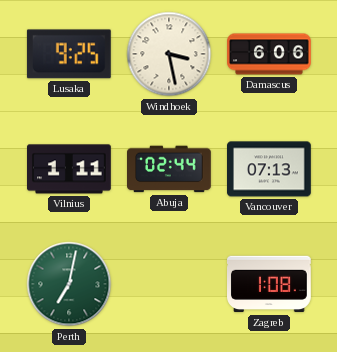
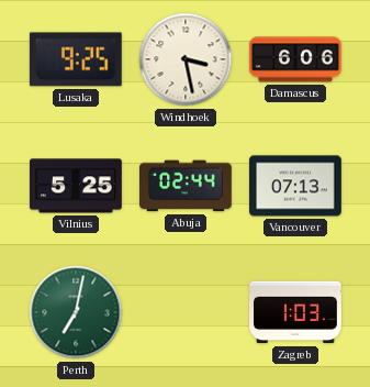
Vilnius: 1:11 -> 5:25
Zagreb: 1:08 -> 1:03
